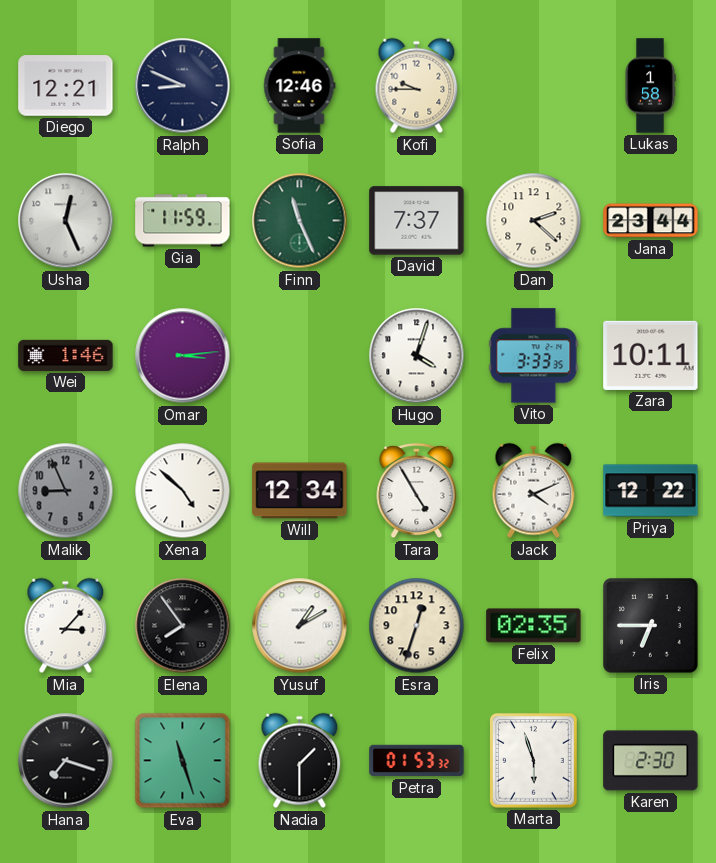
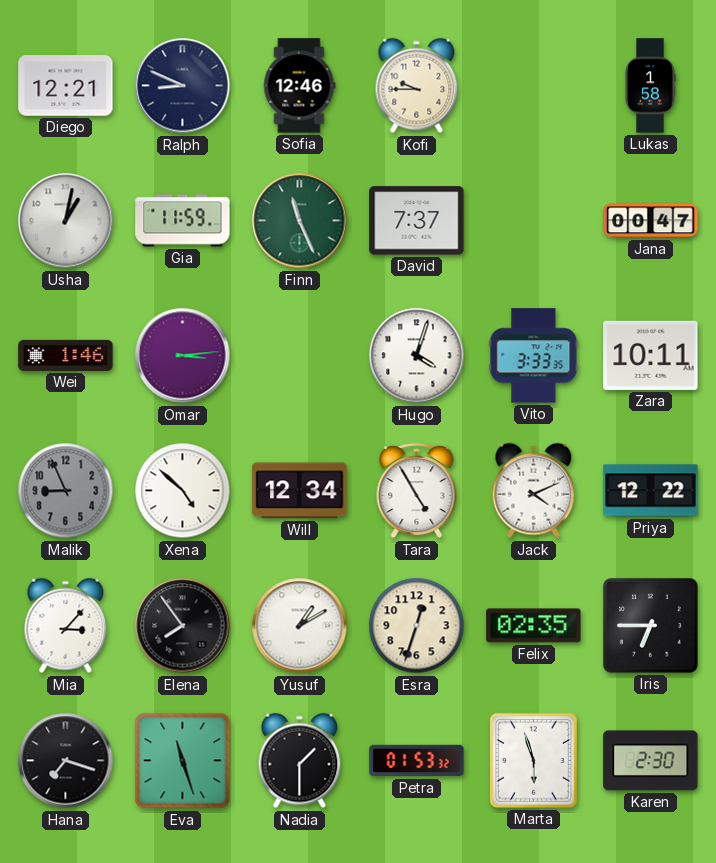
Usha: 12:26 -> 1:02
Dan: 2:22 -> none
Jana: 23:44 -> 00:47
